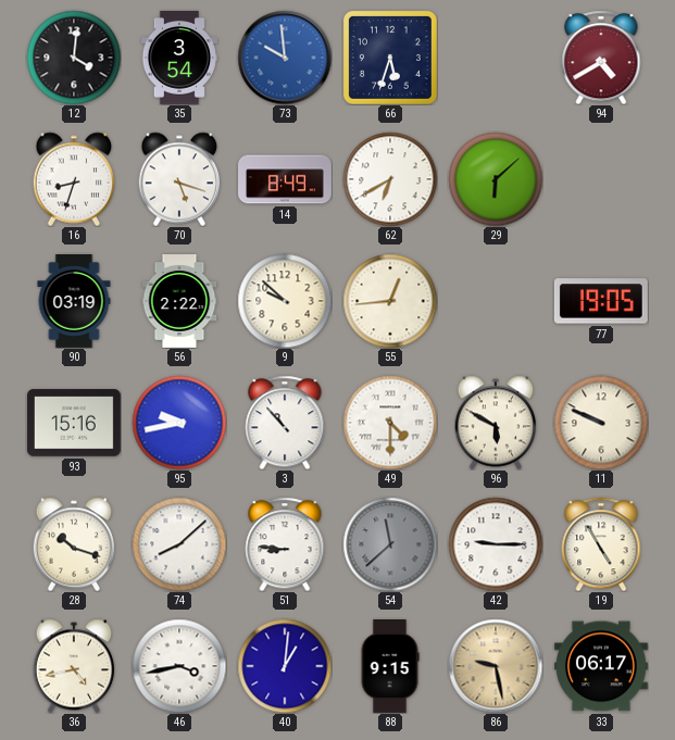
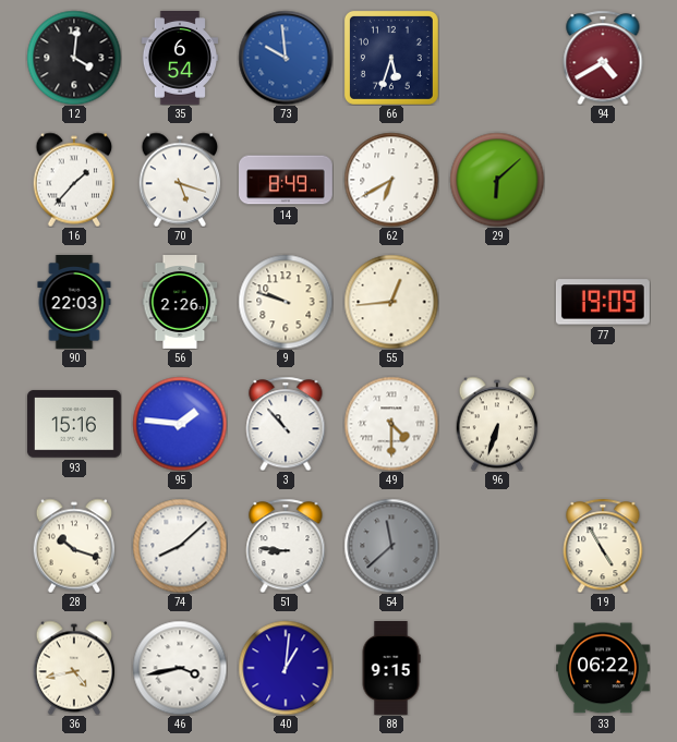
35: 3:54 -> 6:54
16: 8:33 -> 1:37
90: 03:19 -> 22:03
56: 2:22 -> 2:26
9: 9:52 -> 9:48
77: 19:05 -> 19:09
95: 9:43 -> 1:46
96: 5:50 -> 6:33
11: 9:49 -> none
42: 9:15 -> none
86: 9:28 -> none
33: 06:17 -> 06:22
